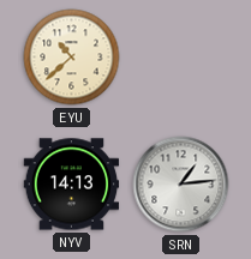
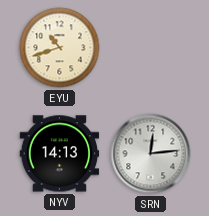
EYU: 10:38 -> 10:42
SRN: 1:14 -> 12:14
